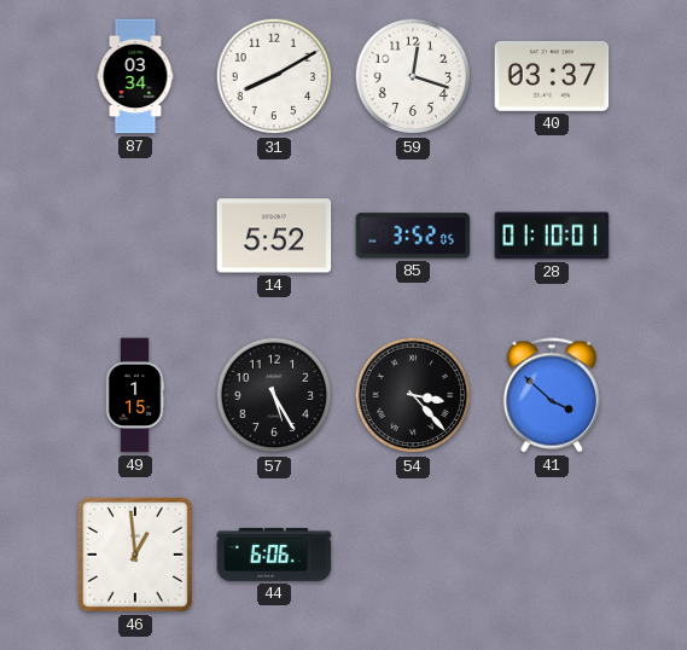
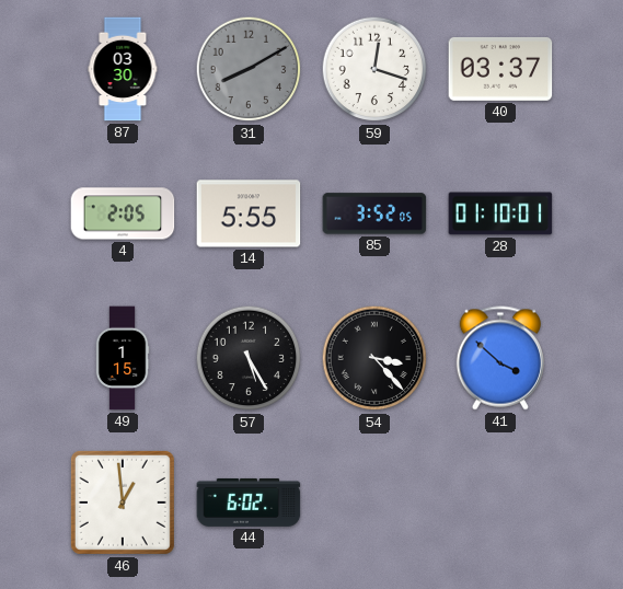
87: 03:34 -> 03:30
31 dial: white -> grey
4: none -> 2:05
14: 5:52 -> 5:55
44: 6:06 -> 6:02
